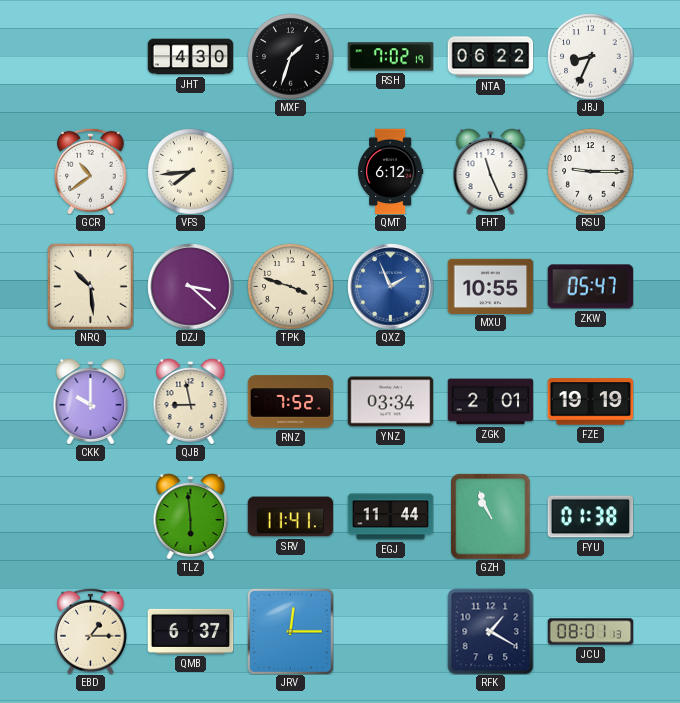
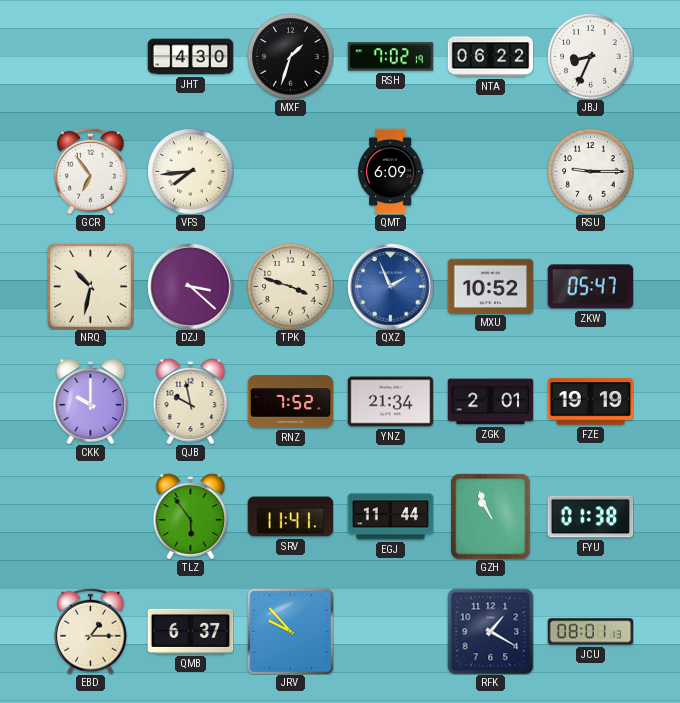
GCR: 10:39 -> 6:54
QMT: 6:12 -> 6:09
FHT: 11:26 -> none
NRQ: 10:29 -> 10:32
MXU: 10:55 -> 10:52
QJB: 8:58 -> 9:58
YNZ: 03:34 -> 21:34
TLZ: 5:59 -> 5:54
JRV: 12:15 -> 9:53
